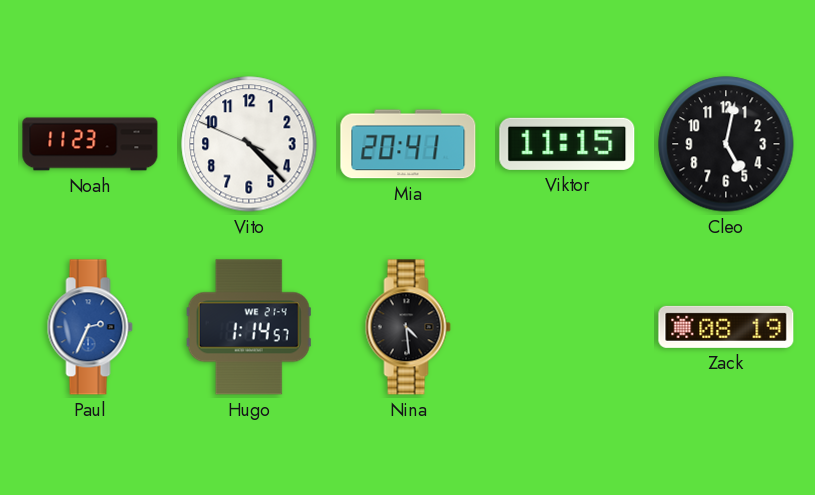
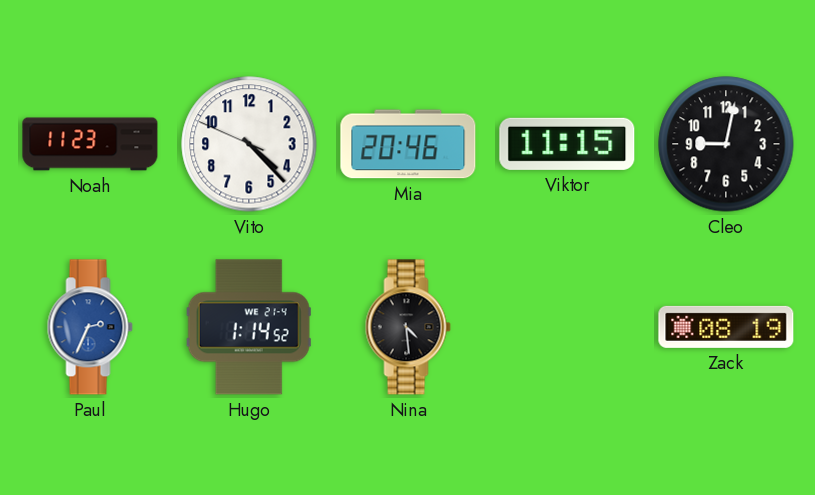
Mia: 20:41 -> 20:46
Cleo: 5:02 -> 9:02
Hugo: 1:14:57 -> 1:14:52
